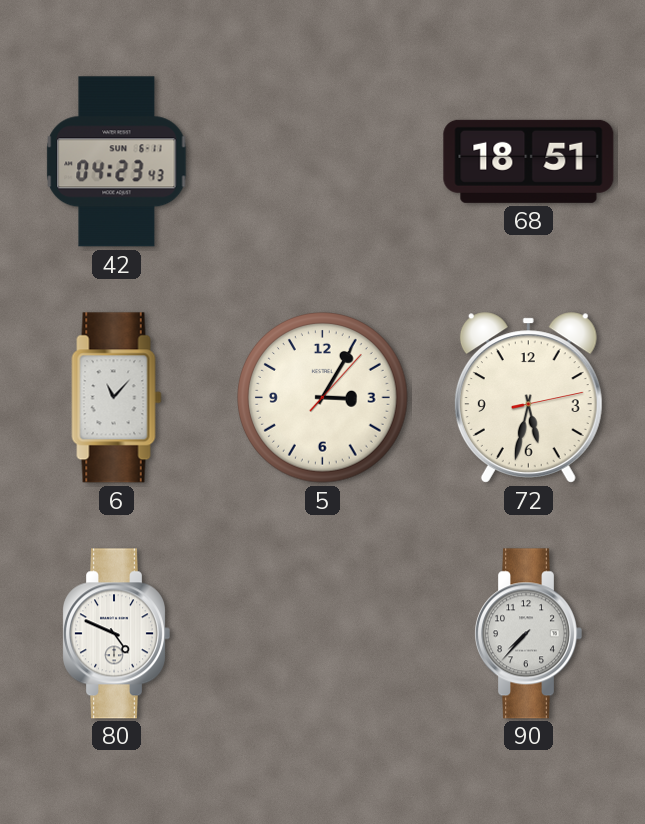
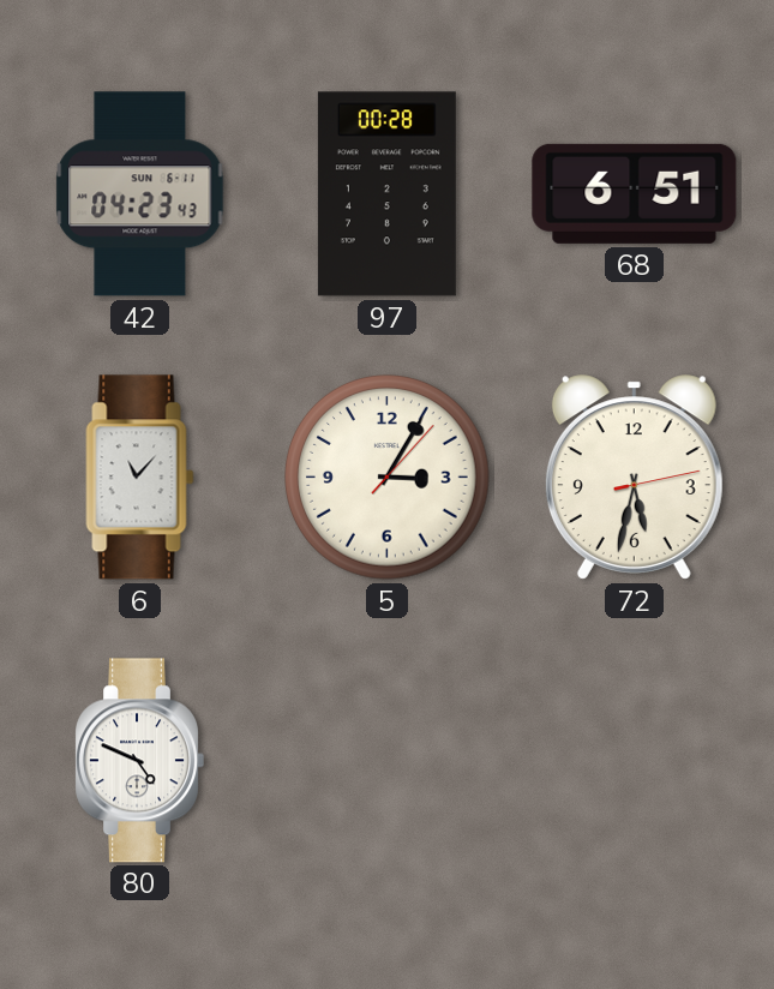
97: none -> 00:28
68: 18:51 -> 6:51
90: 7:37 -> none
